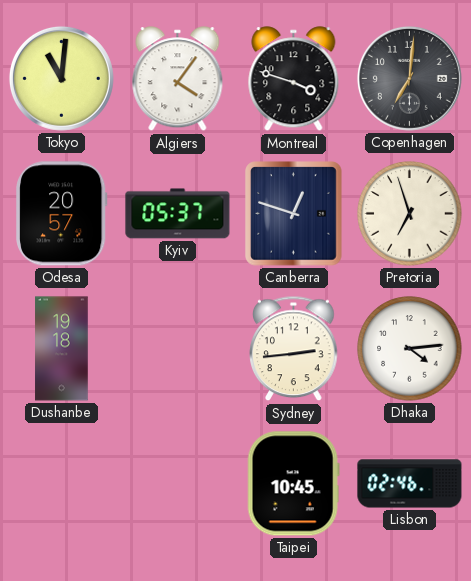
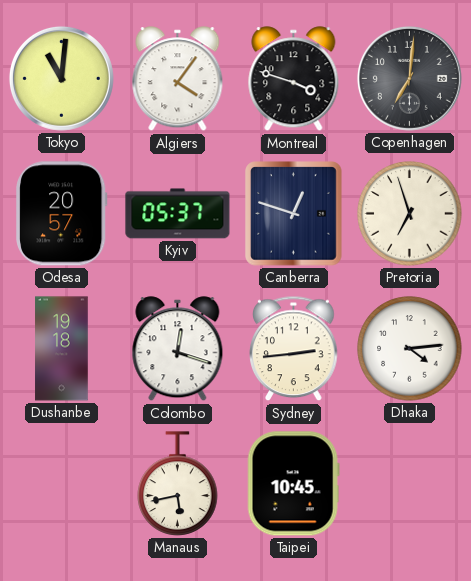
Colombo: none -> 12:18
Manaus: none -> 5:43
Lisbon: 02:46 -> none
